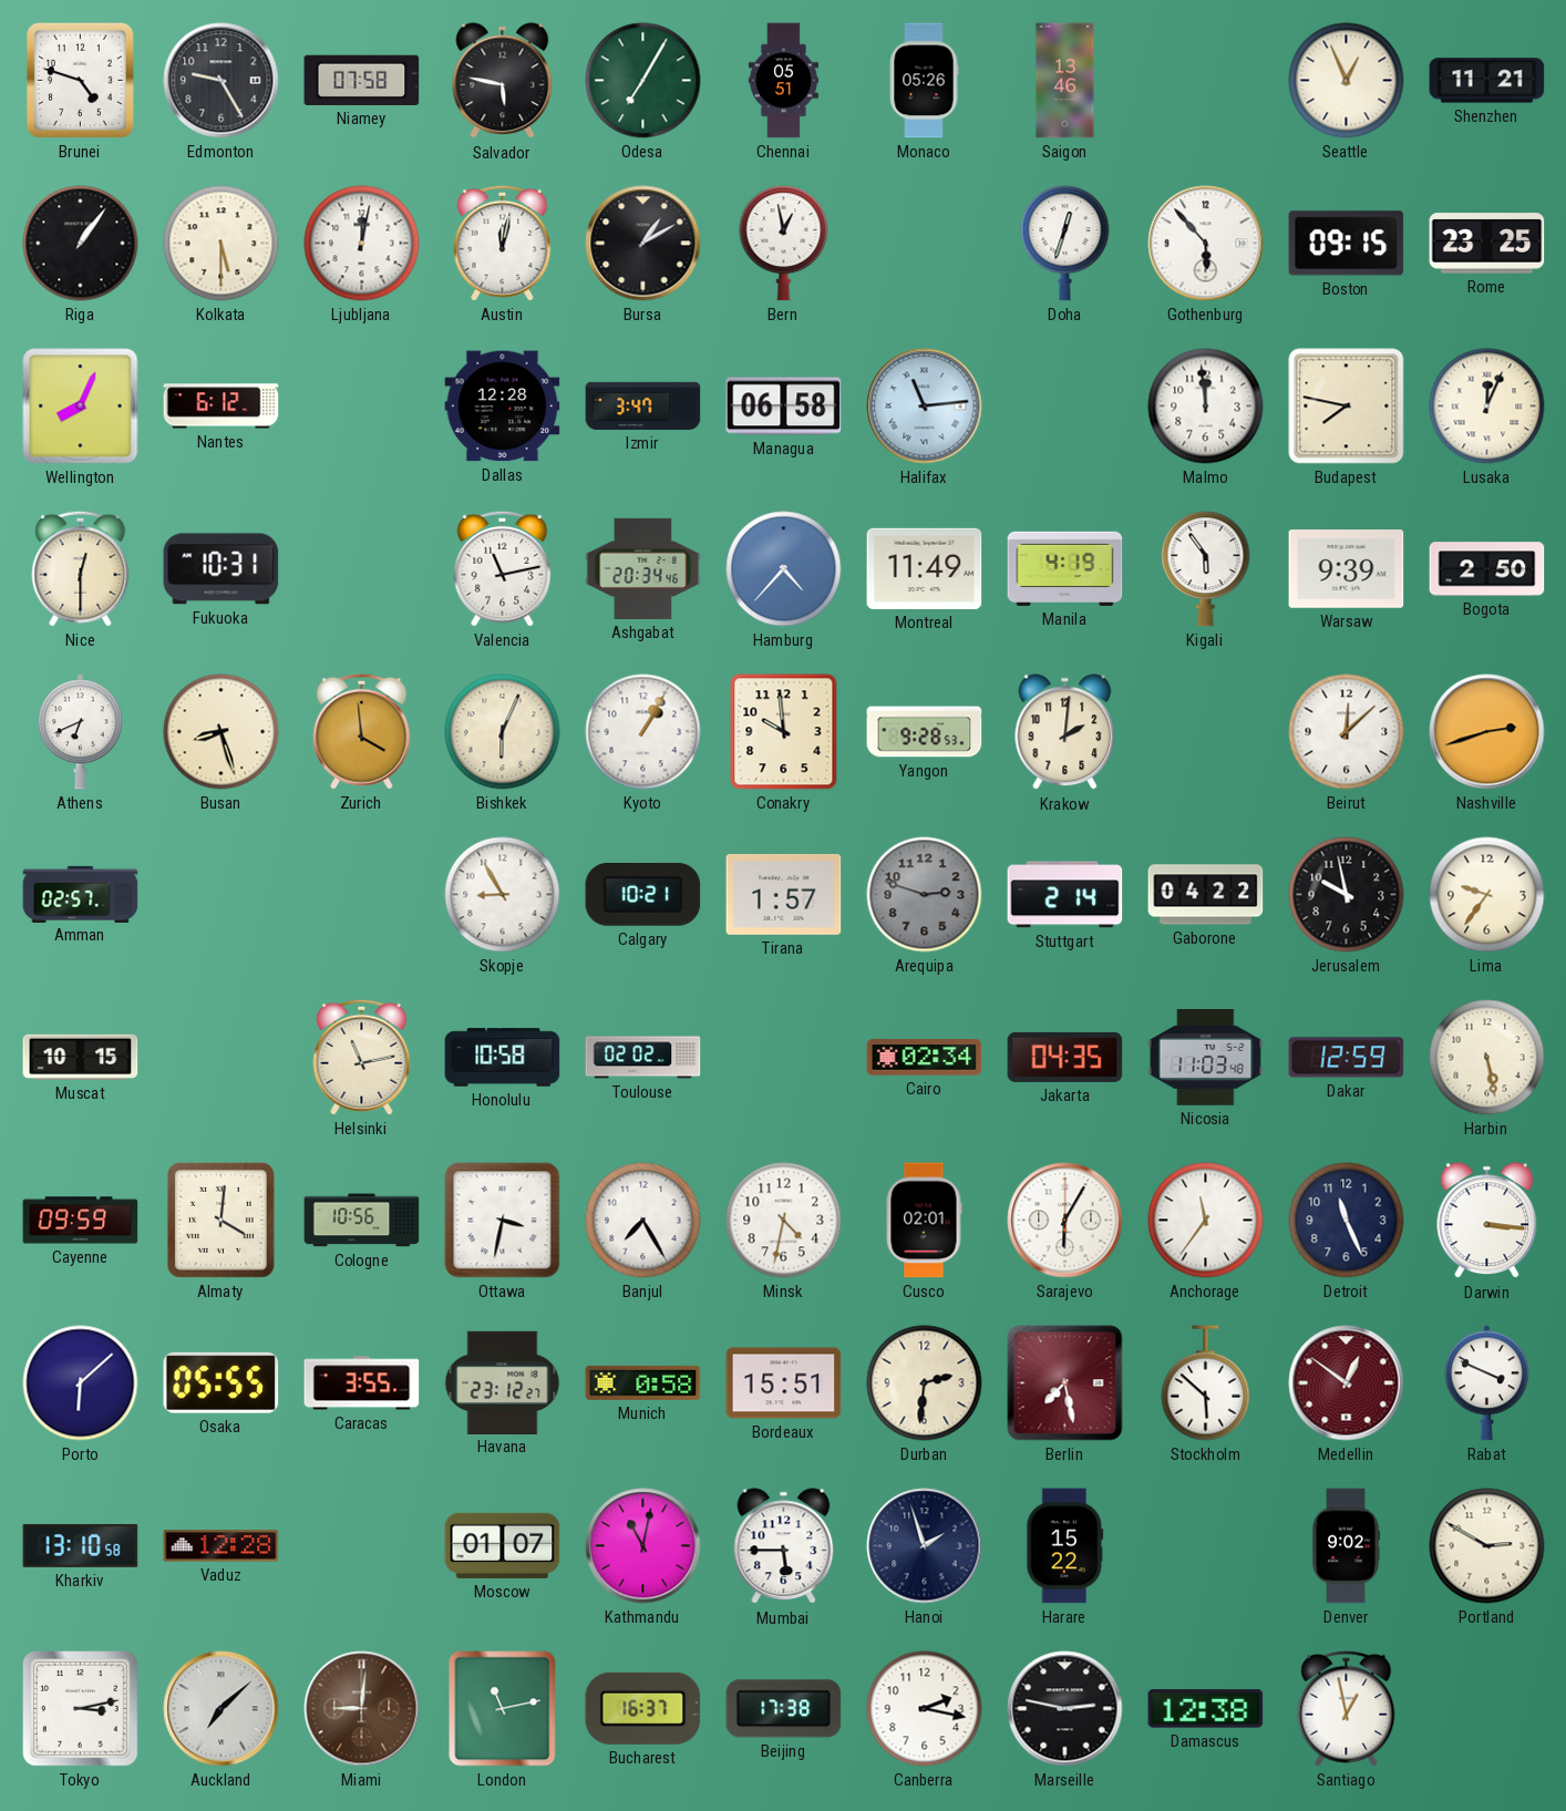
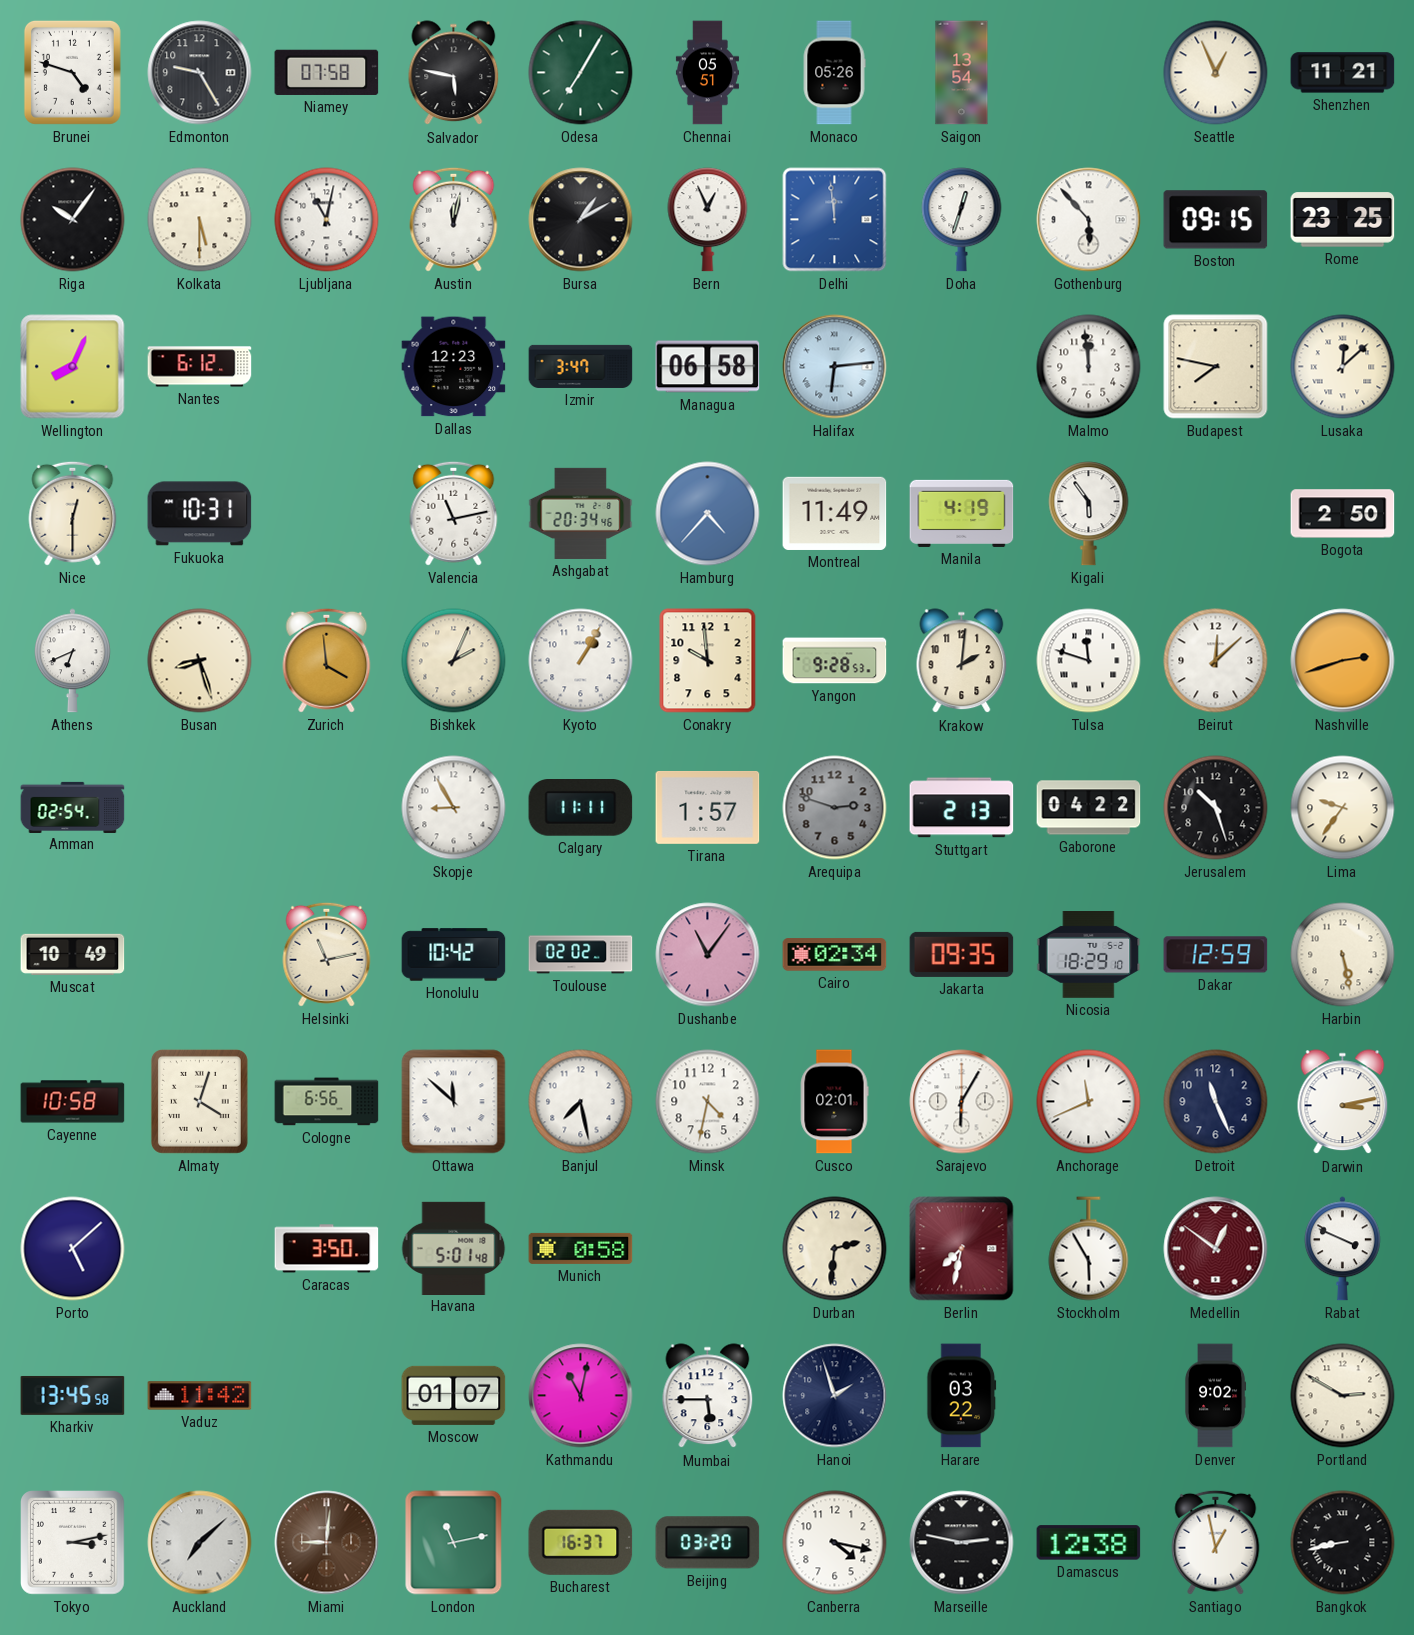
Saigon: 13:46 -> 13:54
Riga: 1:06 -> 10:06
Ljubljana: 12:02 -> 11:02
Bern: 12:58 -> 12:56
Delhi: none -> 11:59
Dallas: 12:28 -> 12:23
Halifax: 11:14 -> 6:14
Lusaka: 12:04 -> 12:08
Warsaw: 9:39 -> none
Bishkek: 6:04 -> 2:04
Tulsa: none -> 11:48
Amman: 02:57 -> 02:54
Calgary: 10:21 -> 11:11
Stuttgart: 2:14 -> 2:13
Jerusalem: 9:58 -> 10:27
Muscat: 10:15 -> 10:49
Honolulu: 10:58 -> 10:42
Dushanbe: none -> 11:06
Jakarta: 04:35 -> 09:35
Nicosia: 11:03 -> 18:29
Cayenne: 09:59 -> 10:58
Almaty: 4:01 -> 4:03
Cologne: 10:56 -> 6:56
Ottawa: 3:32 -> 11:52
Banjul: 7:25 -> 7:28
Anchorage: 11:36 -> 11:41
Darwin: 3:16 -> 3:13
Porto: 6:08 -> 5:08
Osaka: 05:55 -> none
Caracas: 3:55 -> 3:50
Havana: 23:12 -> 5:01
Bordeaux: 15:51 -> none
Berlin: 7:28 -> 7:32
Stockholm: 5:52 -> 5:55
Kharkiv: 13:10 -> 13:45
Vaduz: 12:28 -> 11:42
Harare: 15:22 -> 03:22
Beijing: 17:38 -> 03:20
Canberra: 2:17 -> 4:17
Bangkok: none -> 8:43
